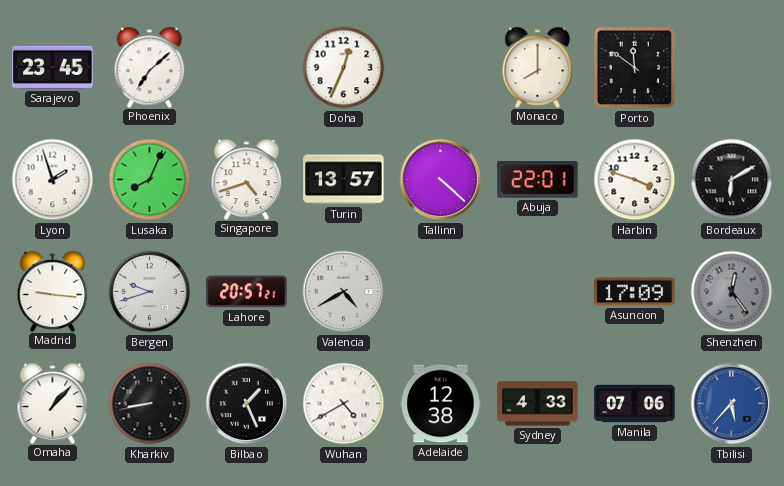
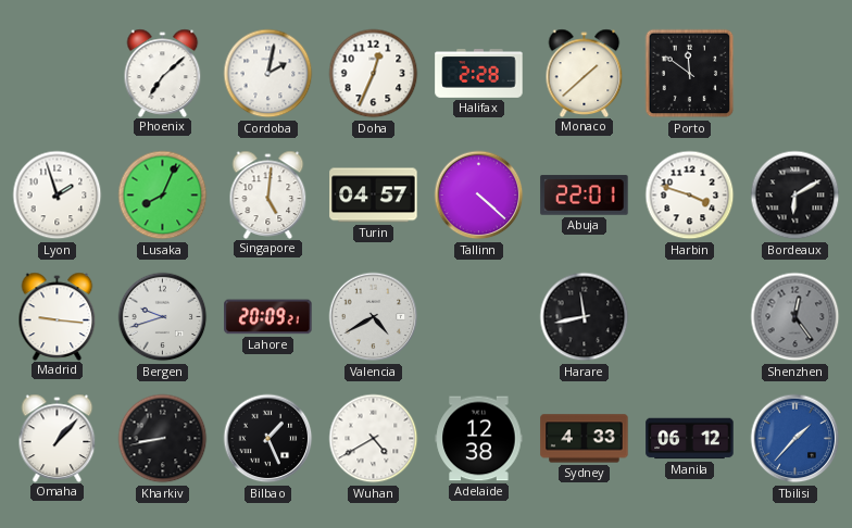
Sarajevo: 23:45 -> none
Cordoba: none -> 2:02
Halifax: none -> 2:28
Monaco: 8:00 -> 1:38
Singapore: 4:42 -> 5:01
Turin: 13:57 -> 04:57
Lahore: 20:57 -> 20:09
Harare: none -> 11:43
Asuncion: 17:09 -> none
Manila: 07:06 -> 06:12
Tbilisi: 5:37 -> 1:37
